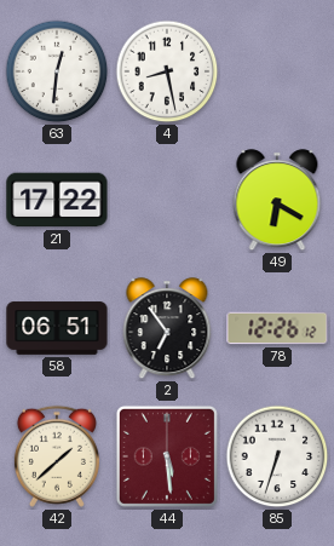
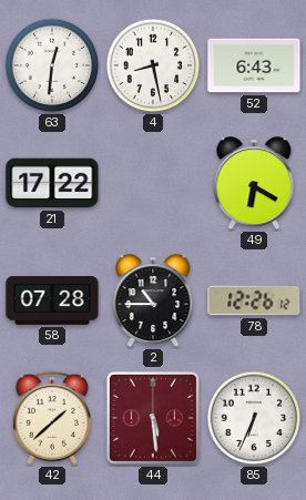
52: none -> 6:43
58: 06:51 -> 07:28
2: 6:54 -> 10:45
85: 6:33 -> 6:34
